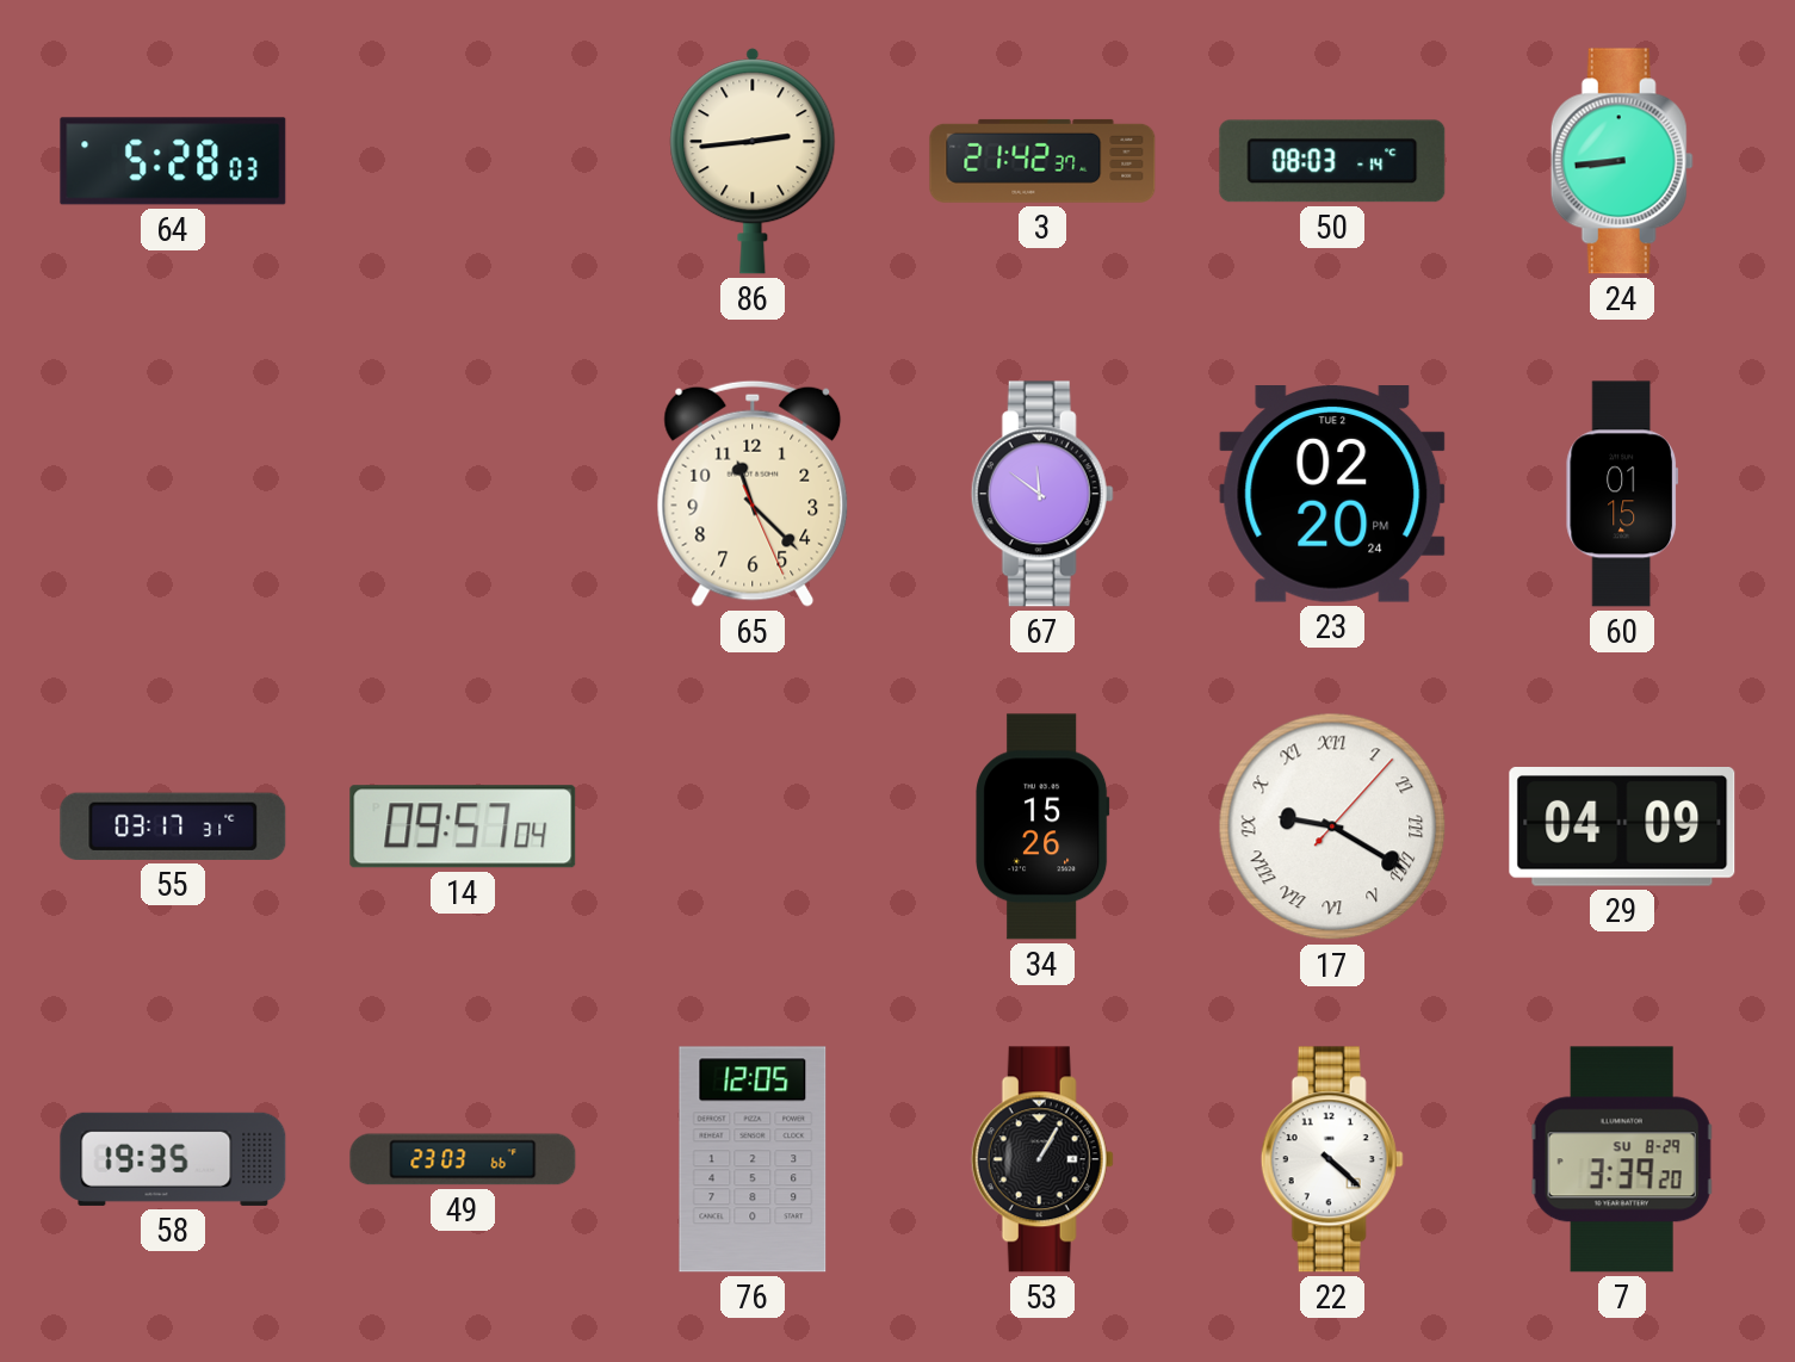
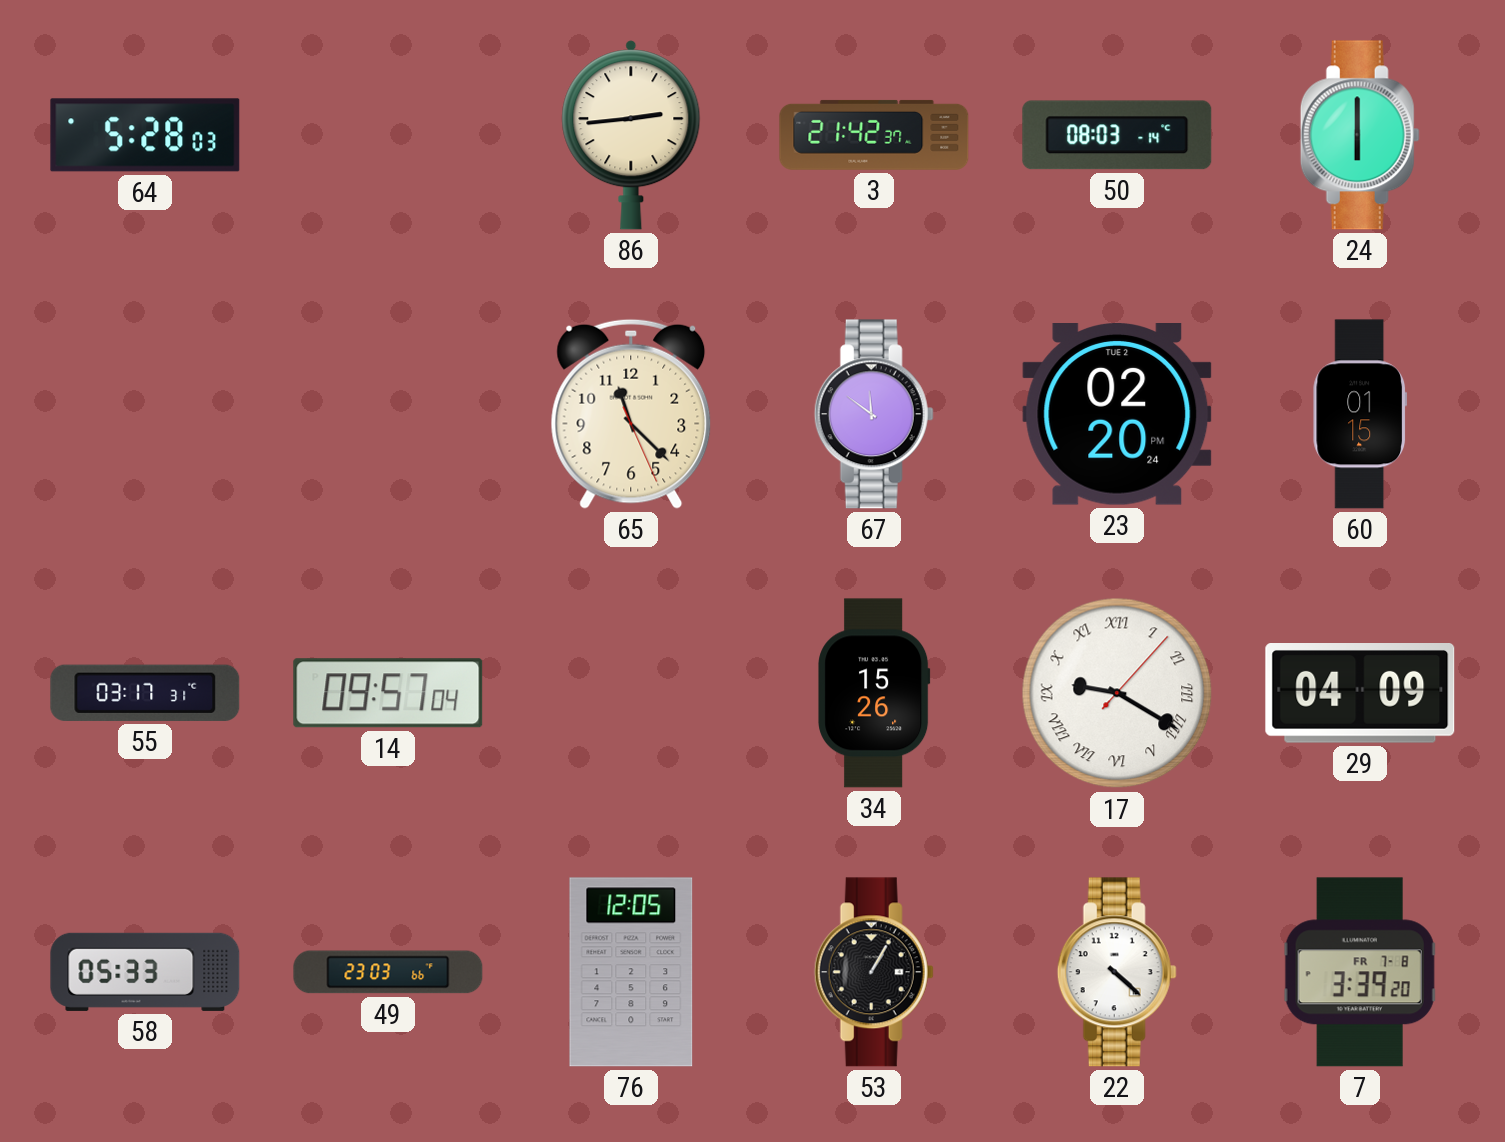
24: 8:44 -> 6:00
58: 19:35 -> 05:33
7 date: SU 8-29 -> FR 7-8
